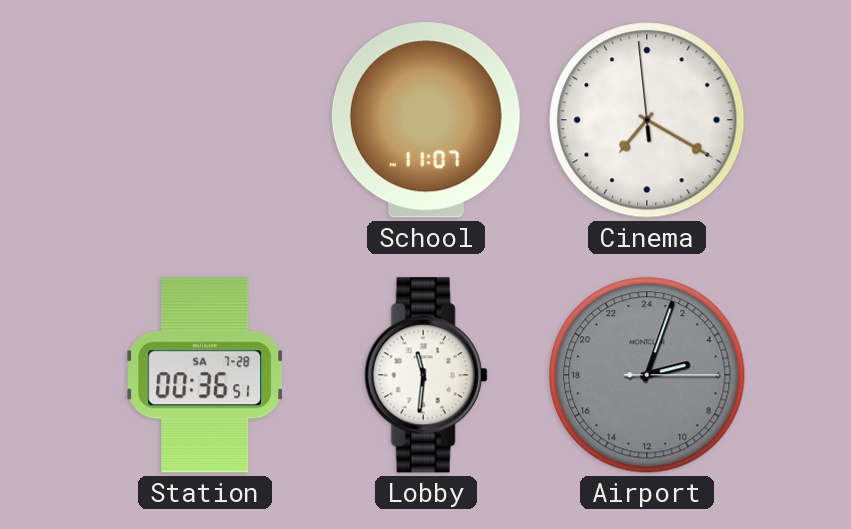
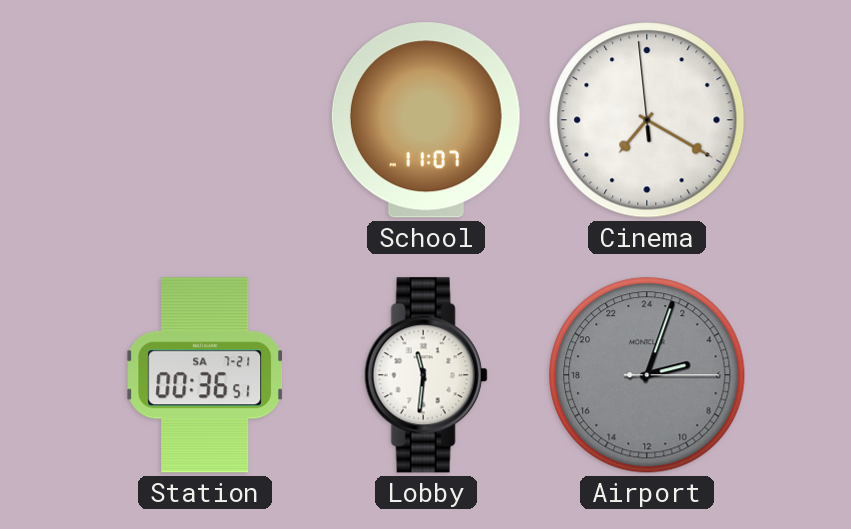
Station date: SA 7-28 -> SA 7-21
